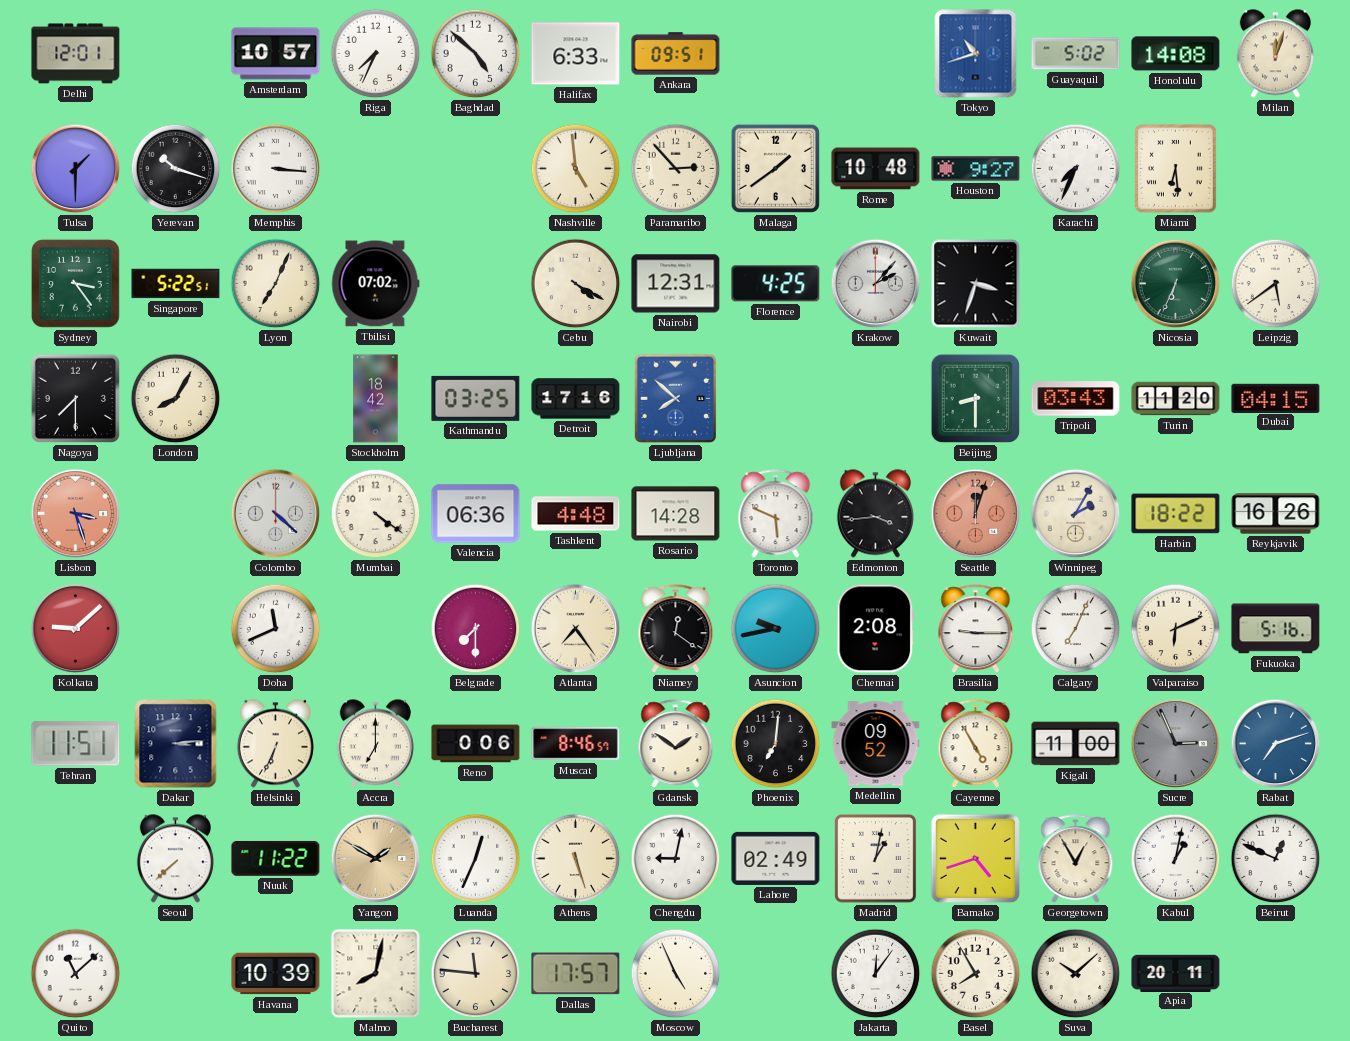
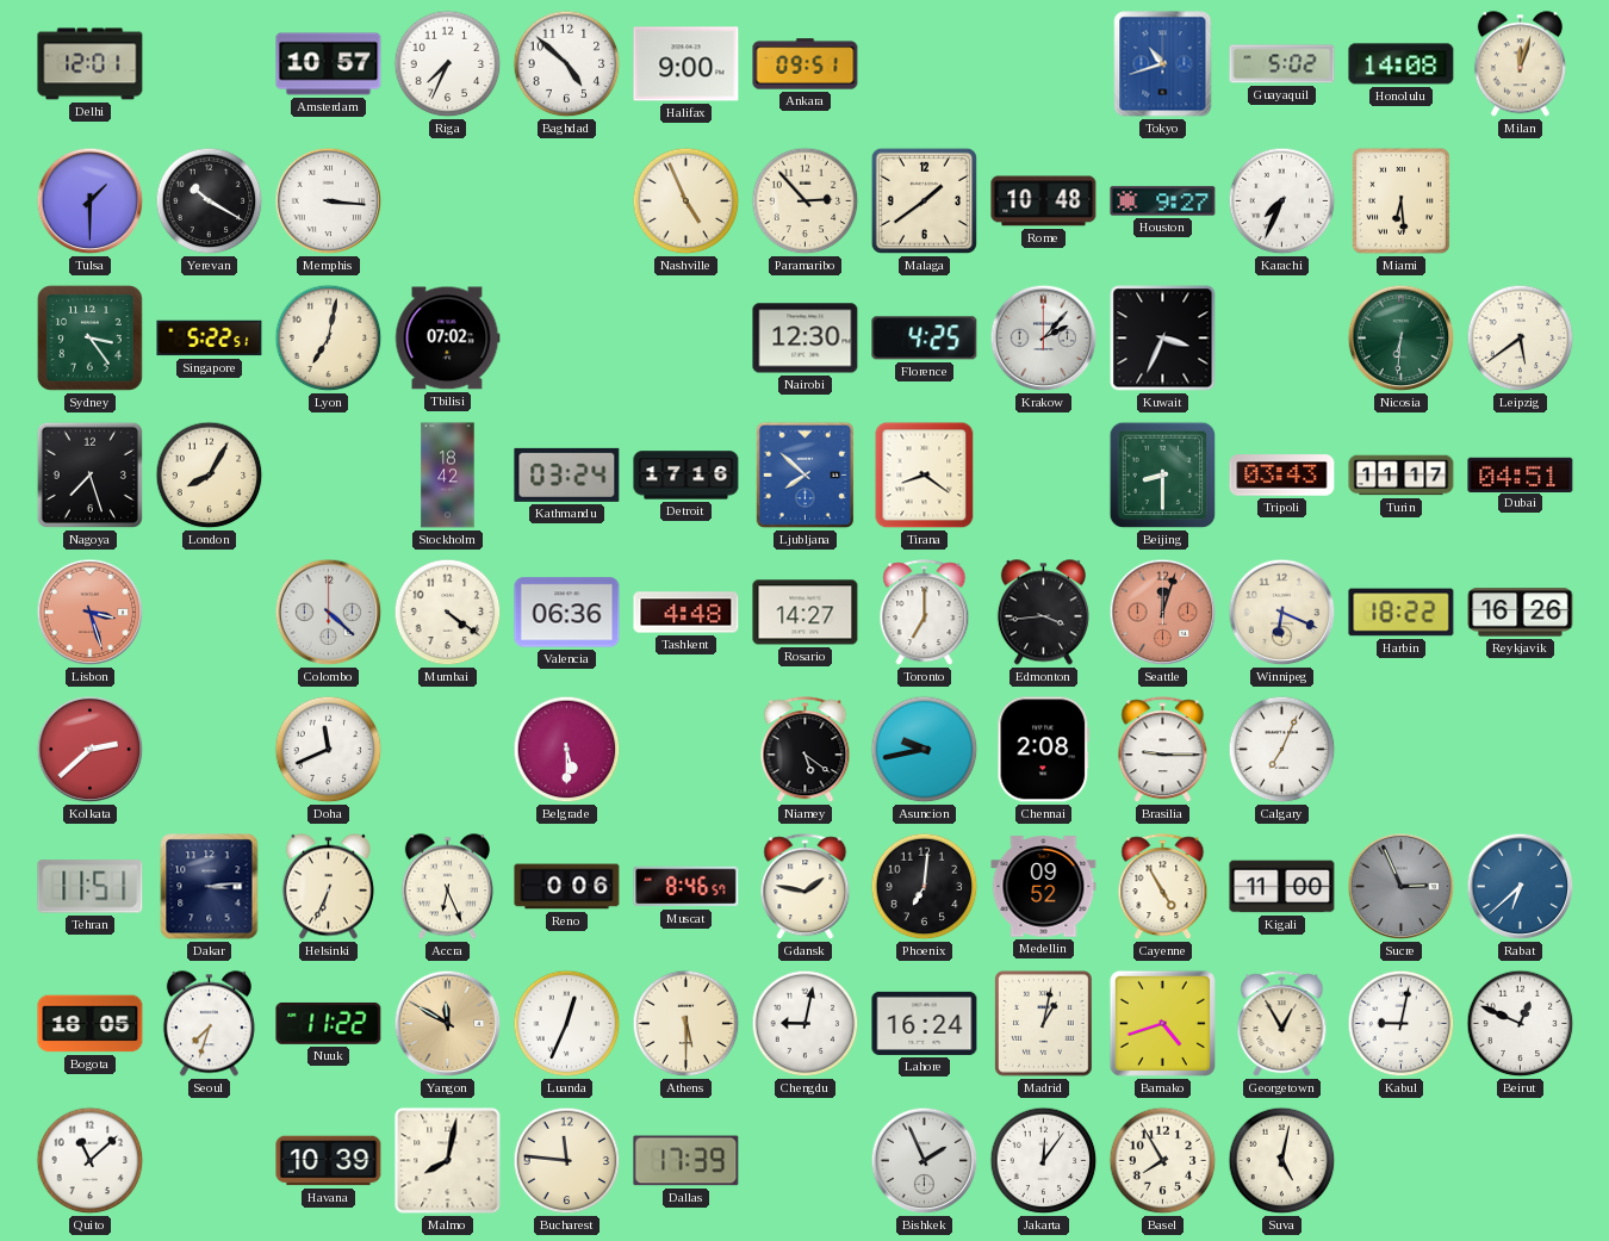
Halifax: 6:33 -> 9:00
Yerevan: 10:18 -> 10:20
Nashville: 4:59 -> 4:56
Lyon: 7:04 -> 7:02
Cebu: 4:20 -> none
Nairobi: 12:31 -> 12:30
Kuwait: 3:33 -> 3:34
Nicosia: 6:34 -> 6:31
Nagoya: 7:30 -> 7:27
Kathmandu: 03:25 -> 03:24
Tirana: none -> 8:21
Turin: 11:20 -> 11:17
Dubai: 04:15 -> 04:51
Rosario: 14:28 -> 14:27
Toronto: 5:49 -> 7:00
Winnipeg: 2:05 -> 6:19
Kolkata: 9:08 -> 2:38
Belgrade: 7:30 -> 5:30
Atlanta: 7:24 -> none
Niamey: 12:21 -> 5:21
Valparaiso: 6:11 -> none
Fukuoka: 5:16 -> none
Accra: 7:00 -> 6:26
Gdansk: 1:51 -> 1:47
Rabat: 7:12 -> 6:38
Bogota: none -> 18:05
Seoul: 7:38 -> 7:33
Yangon: 1:50 -> 11:50
Athens: 5:27 -> 5:30
Lahore: 02:49 -> 16:24
Kabul: 1:02 -> 9:02
Dallas: 17:57 -> 17:39
Moscow: 4:56 -> none
Bishkek: none -> 1:56
Suva: 10:08 -> 5:02
Apia: 20:11 -> none
